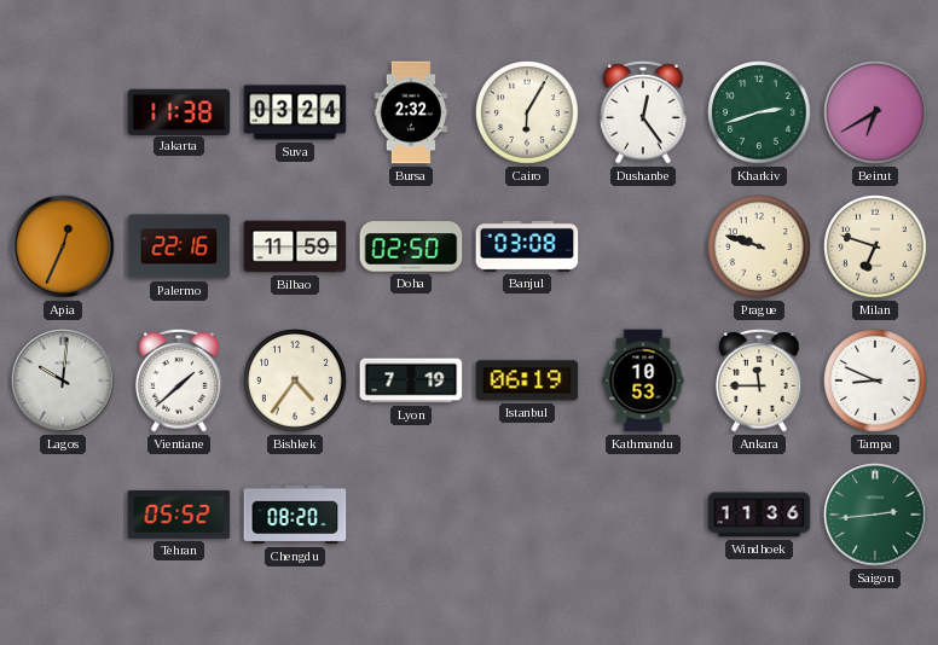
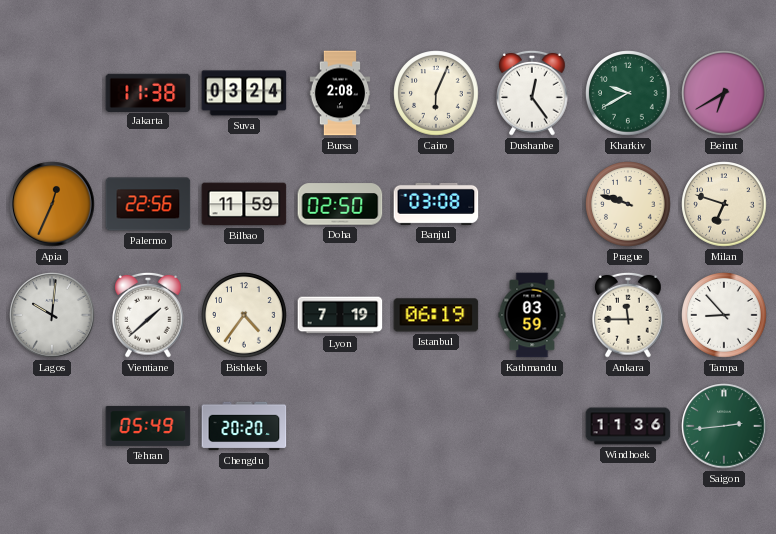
Bursa: 2:32 -> 2:08
Cairo: 6:05 -> 6:04
Kharkiv: 2:42 -> 9:40
Palermo: 22:16 -> 22:56
Kathmandu: 10:53 -> 03:59
Tampa: 8:49 -> 8:53
Tehran: 05:52 -> 05:49
Chengdu: 08:20 -> 20:20
